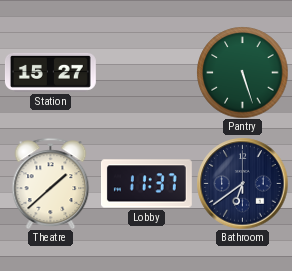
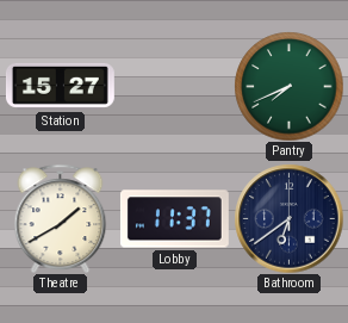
Pantry: 5:27 -> 7:41
Theatre: 1:38 -> 1:40
